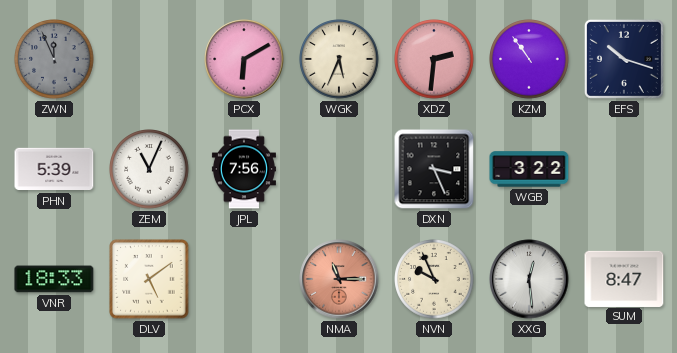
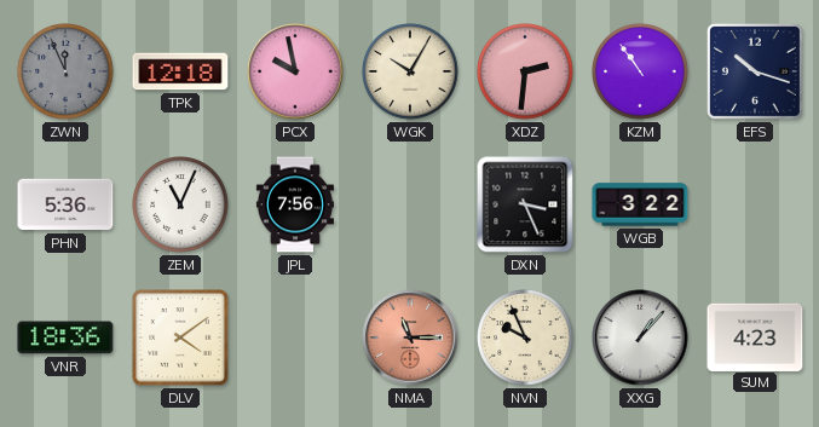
TPK: none -> 12:18
PCX: 6:10 -> 9:58
WGK: 5:34 -> 10:05
PHN: 5:39 -> 5:36
VNR: 18:33 -> 18:36
DLV: 5:09 -> 4:09
XXG: 12:29 -> 1:07
SUM: 8:47 -> 4:23
